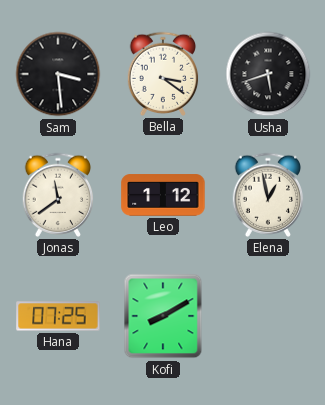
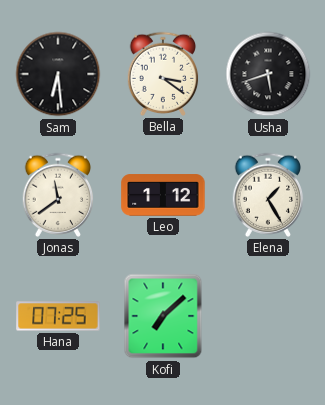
Sam: 3:29 -> 6:29
Elena: 12:58 -> 1:25
Kofi: 8:10 -> 7:08
